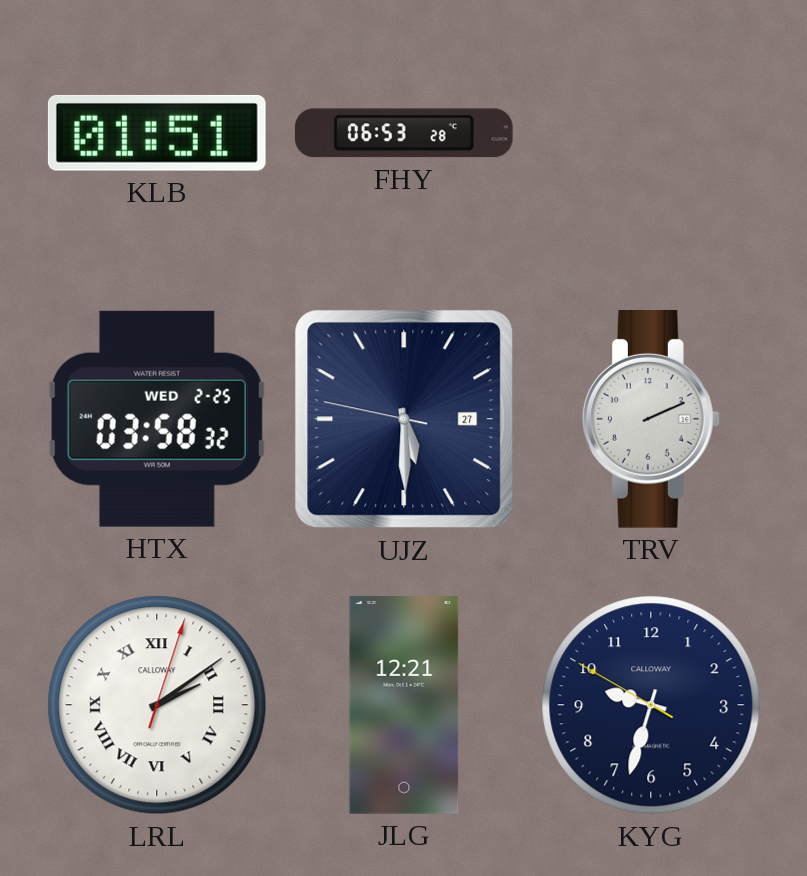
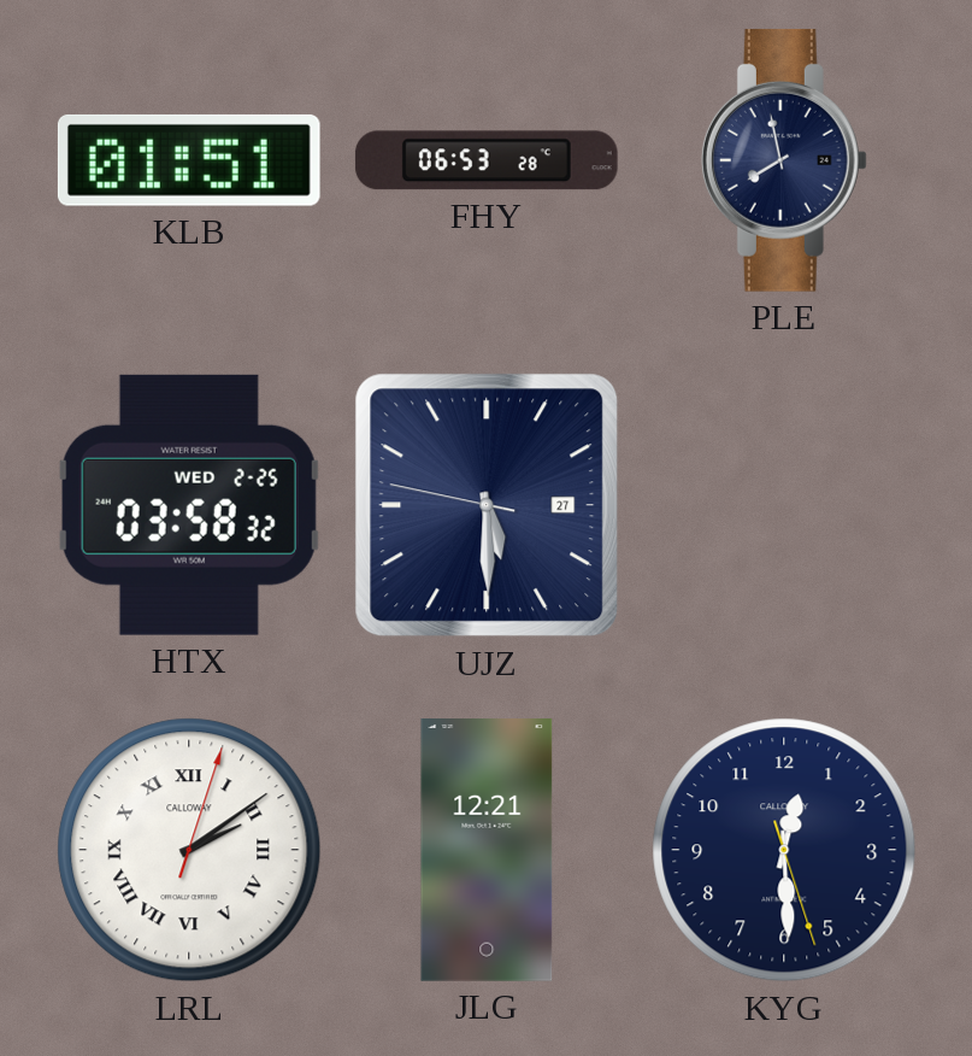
PLE: none -> 7:58
TRV: 2:11 -> none
KYG: 9:32 -> 12:29
